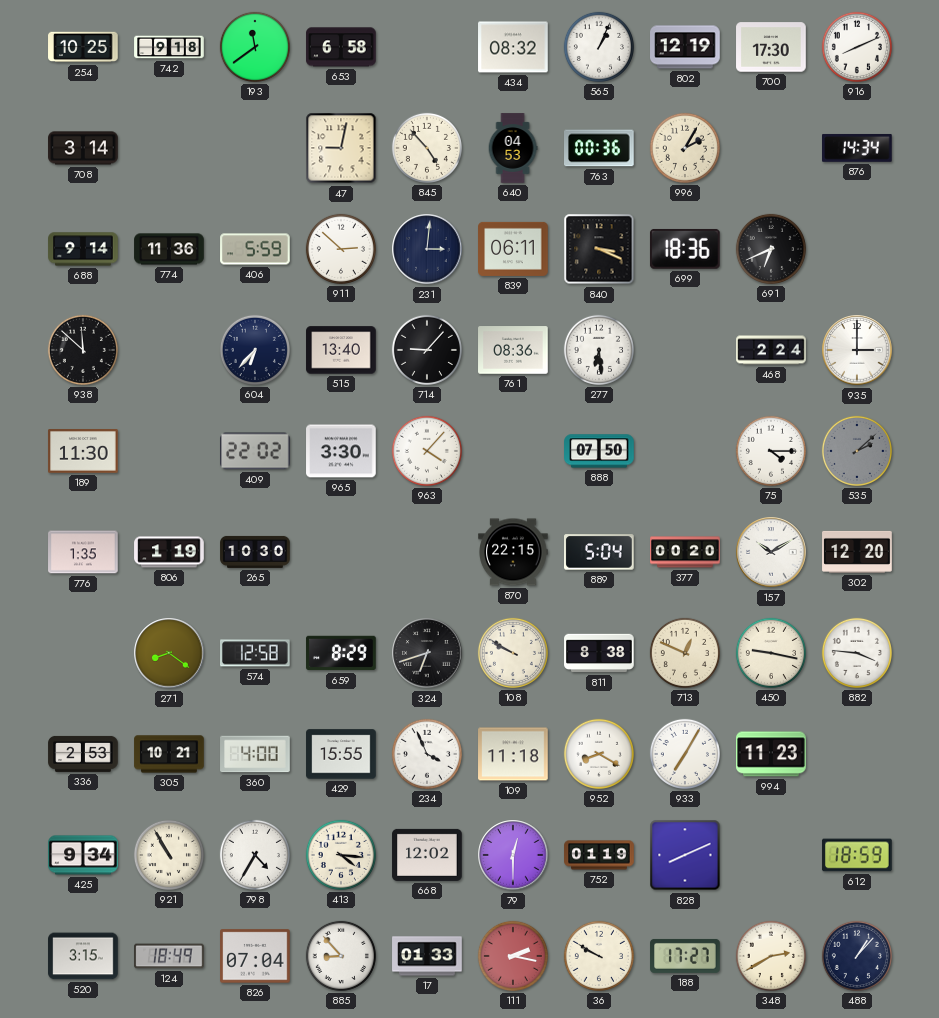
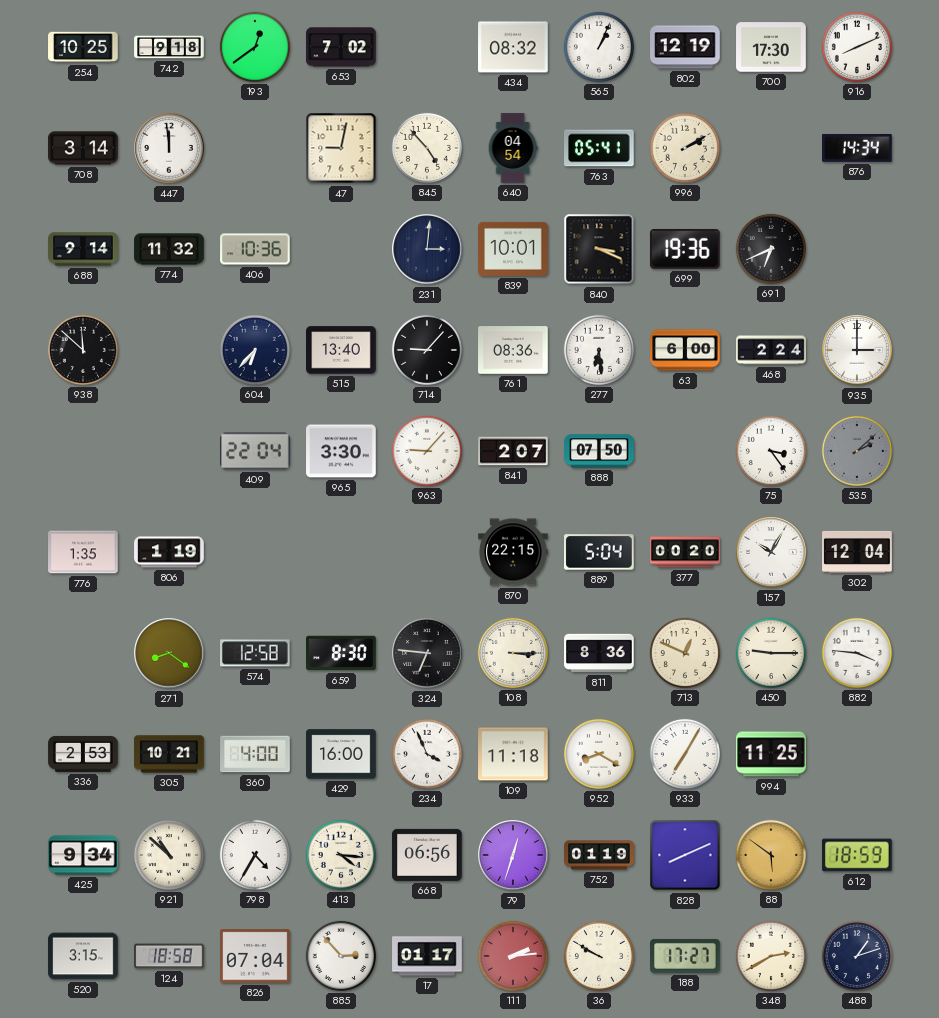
193: 11:39 -> 12:39
653: 6:58 -> 7:02
447: none -> 11:59
640: 04:53 -> 04:54
763: 00:36 -> 05:41
996: 2:05 -> 2:10
774: 11:36 -> 11:32
406: 5:59 -> 10:36
911: 2:52 -> none
839: 06:11 -> 10:01
699: 18:36 -> 19:36
63: none -> 6:00
189: 11:30 -> none
409: 22:02 -> 22:04
963: 4:07 -> 9:07
841: none -> 2:07
75: 4:15 -> 3:24
265: 10:30 -> none
157: 10:10 -> 10:05
302: 12:20 -> 12:04
659: 8:29 -> 8:30
324: 6:42 -> 6:46
108: 9:50 -> 3:15
811: 8:38 -> 8:36
450: 9:17 -> 9:15
429: 15:55 -> 16:00
994: 11:23 -> 11:25
921: 10:55 -> 10:52
668: 12:02 -> 06:56
79: 12:30 -> 12:33
88: none -> 5:51
124: 18:49 -> 18:58
885: 8:53 -> 2:53
17: 01:33 -> 01:17
111: 2:17 -> 2:14
488: 1:07 -> 1:12
